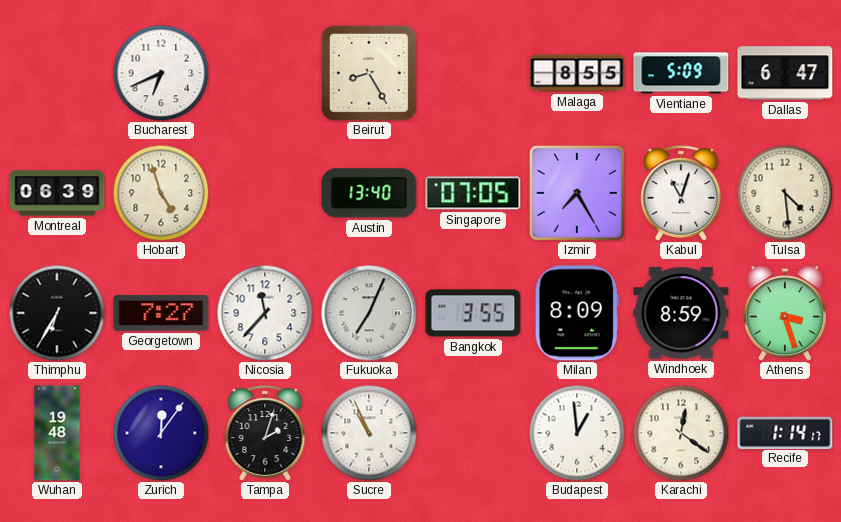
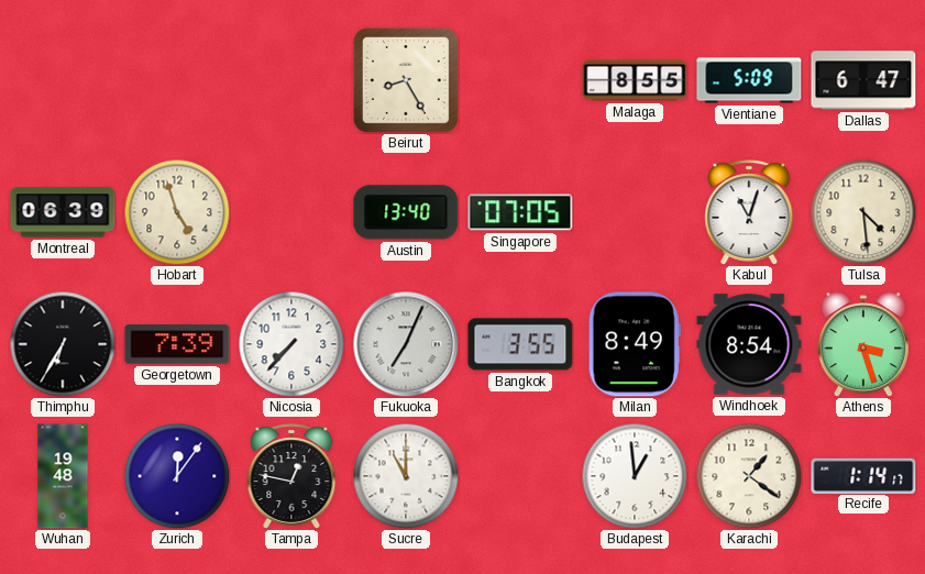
Bucharest: 6:41 -> none
Izmir: 7:25 -> none
Georgetown: 7:27 -> 7:39
Nicosia: 11:37 -> 7:37
Milan: 8:09 -> 8:49
Windhoek: 8:59 -> 8:54
Tampa: 2:03 -> 12:47
Sucre: 10:56 -> 11:00
Karachi: 12:21 -> 1:21
